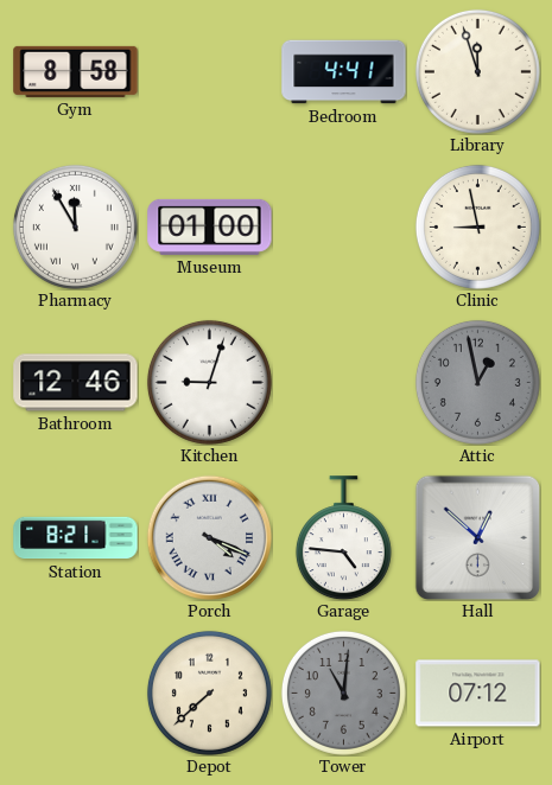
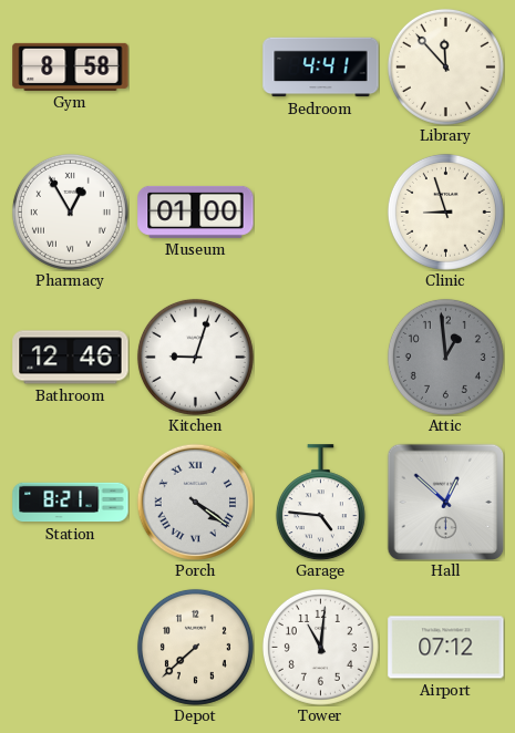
Library: 11:57 -> 11:53
Pharmacy: 11:55 -> 12:55
Clinic: 8:58 -> 8:57
Attic: 12:58 -> 12:59
Porch: 4:19 -> 4:21
Tower dial: grey -> white
